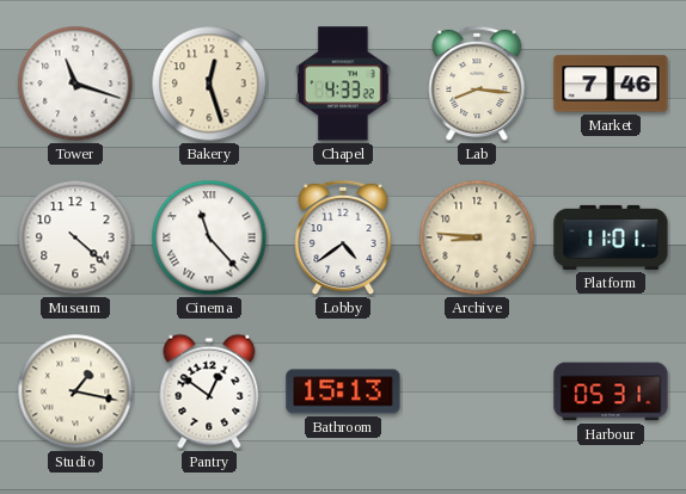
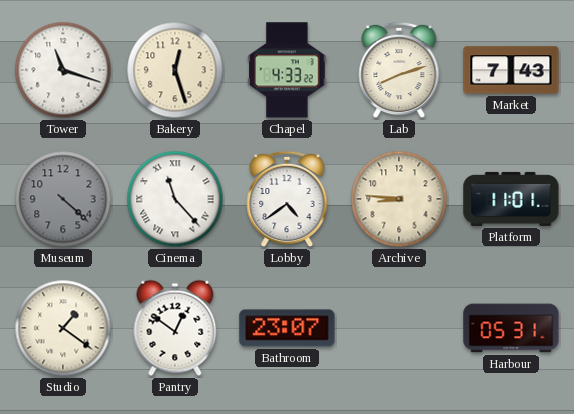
Lab: 8:16 -> 8:12
Market: 7:46 -> 7:43
Museum dial: white -> grey
Studio: 1:17 -> 1:21
Bathroom: 15:13 -> 23:07
